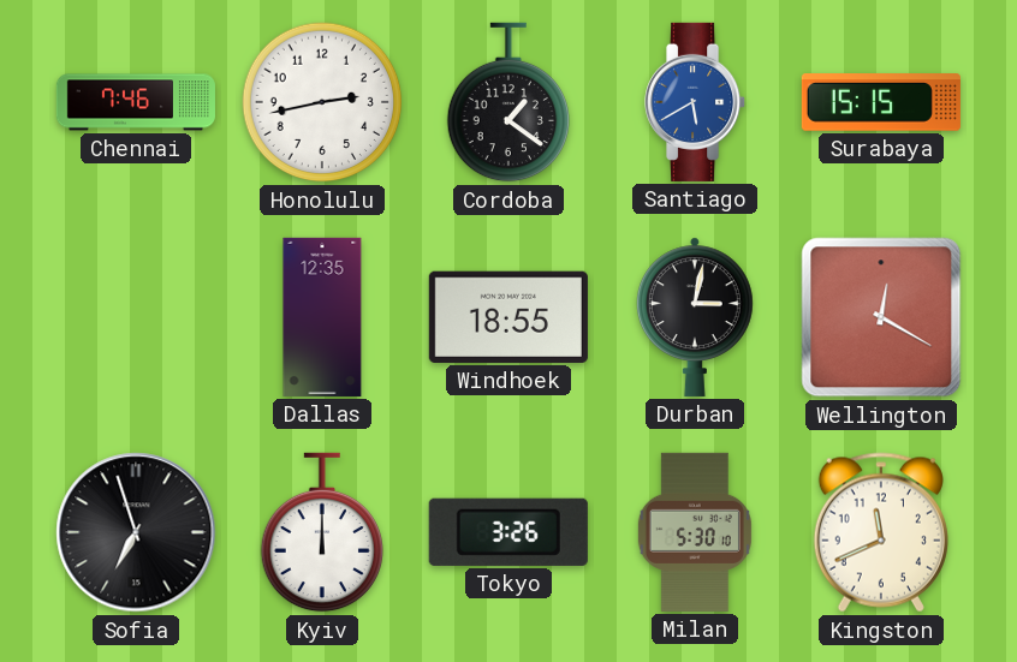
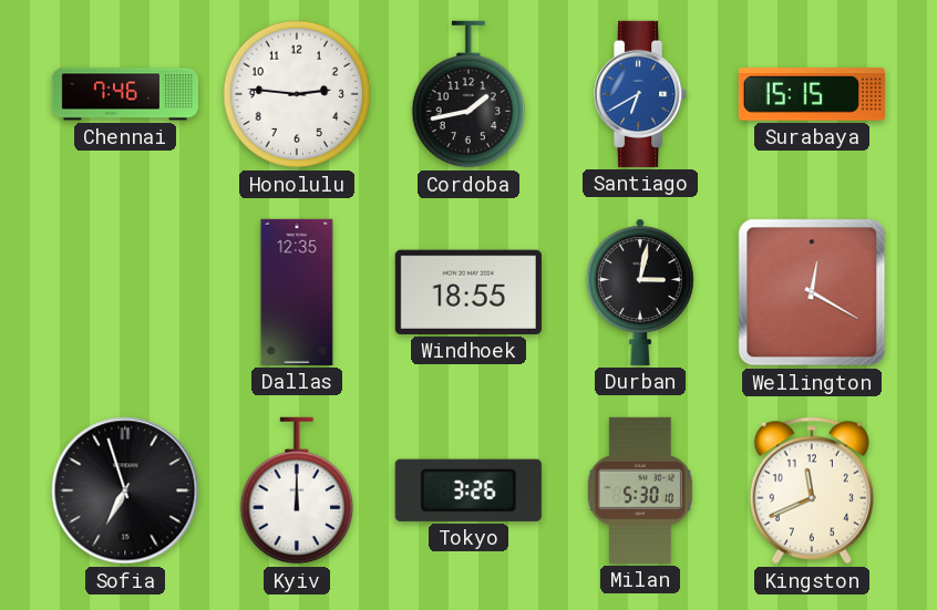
Honolulu: 2:43 -> 2:46
Cordoba: 1:21 -> 1:43
Santiago: 5:40 -> 6:40
